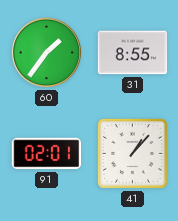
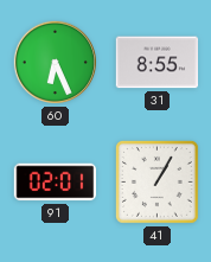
60: 1:36 -> 6:26
41: 1:07 -> 1:05
